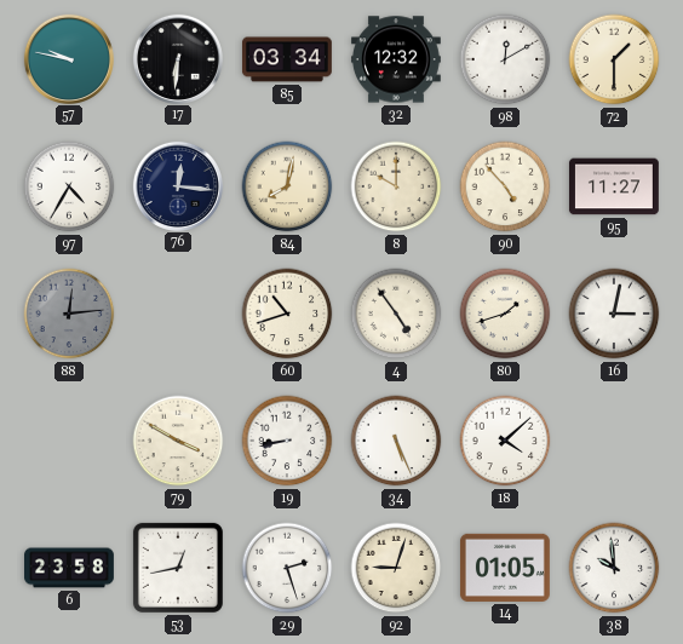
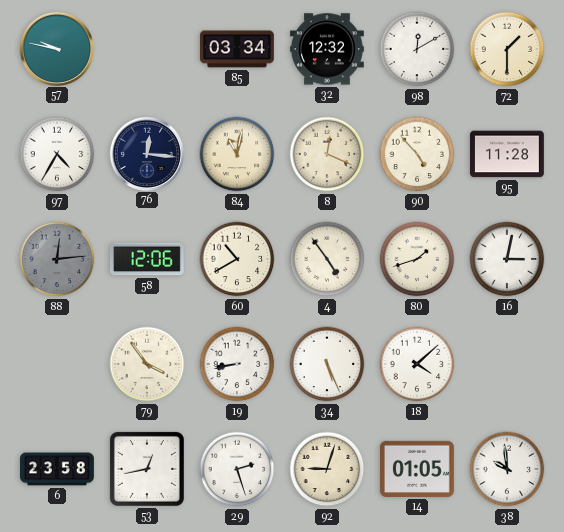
17: 6:31 -> none
84: 8:02 -> 11:02
8: 10:00 -> 12:19
95: 11:27 -> 11:28
58: none -> 12:06
60: 10:42 -> 10:40
79: 3:50 -> 3:54
